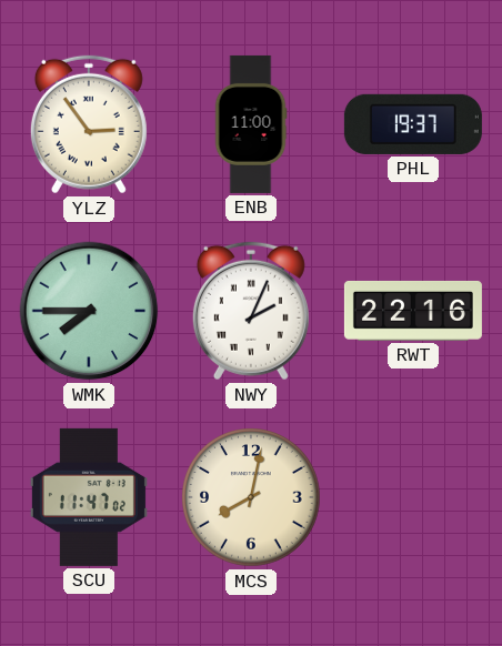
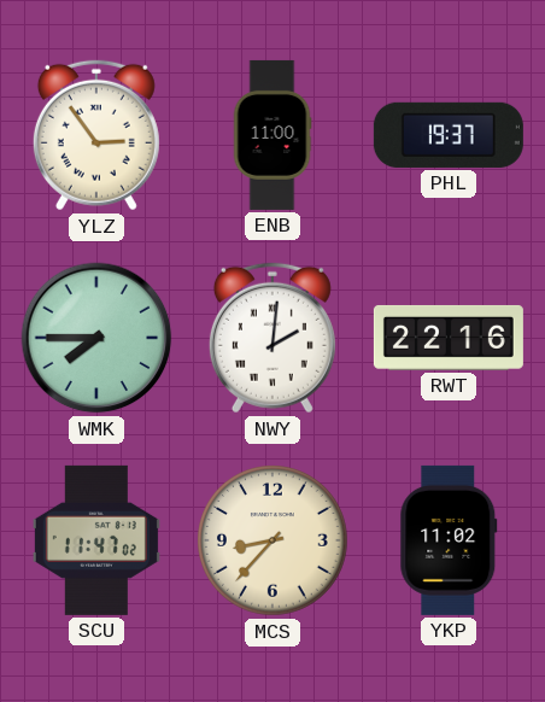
NWY: 2:04 -> 2:01
MCS: 8:02 -> 8:37
YKP: none -> 11:02
